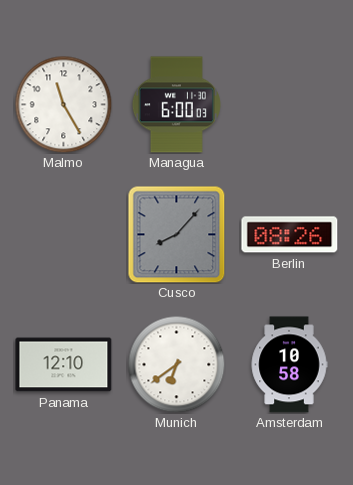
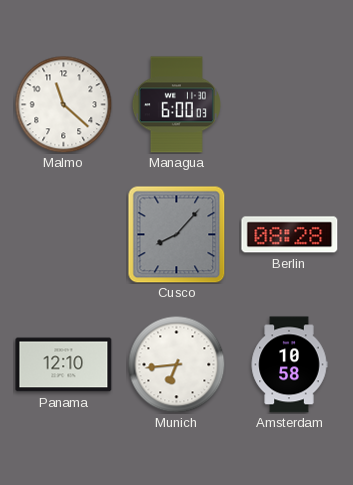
Malmo: 11:25 -> 11:22
Berlin: 08:26 -> 08:28
Munich: 6:39 -> 6:44
